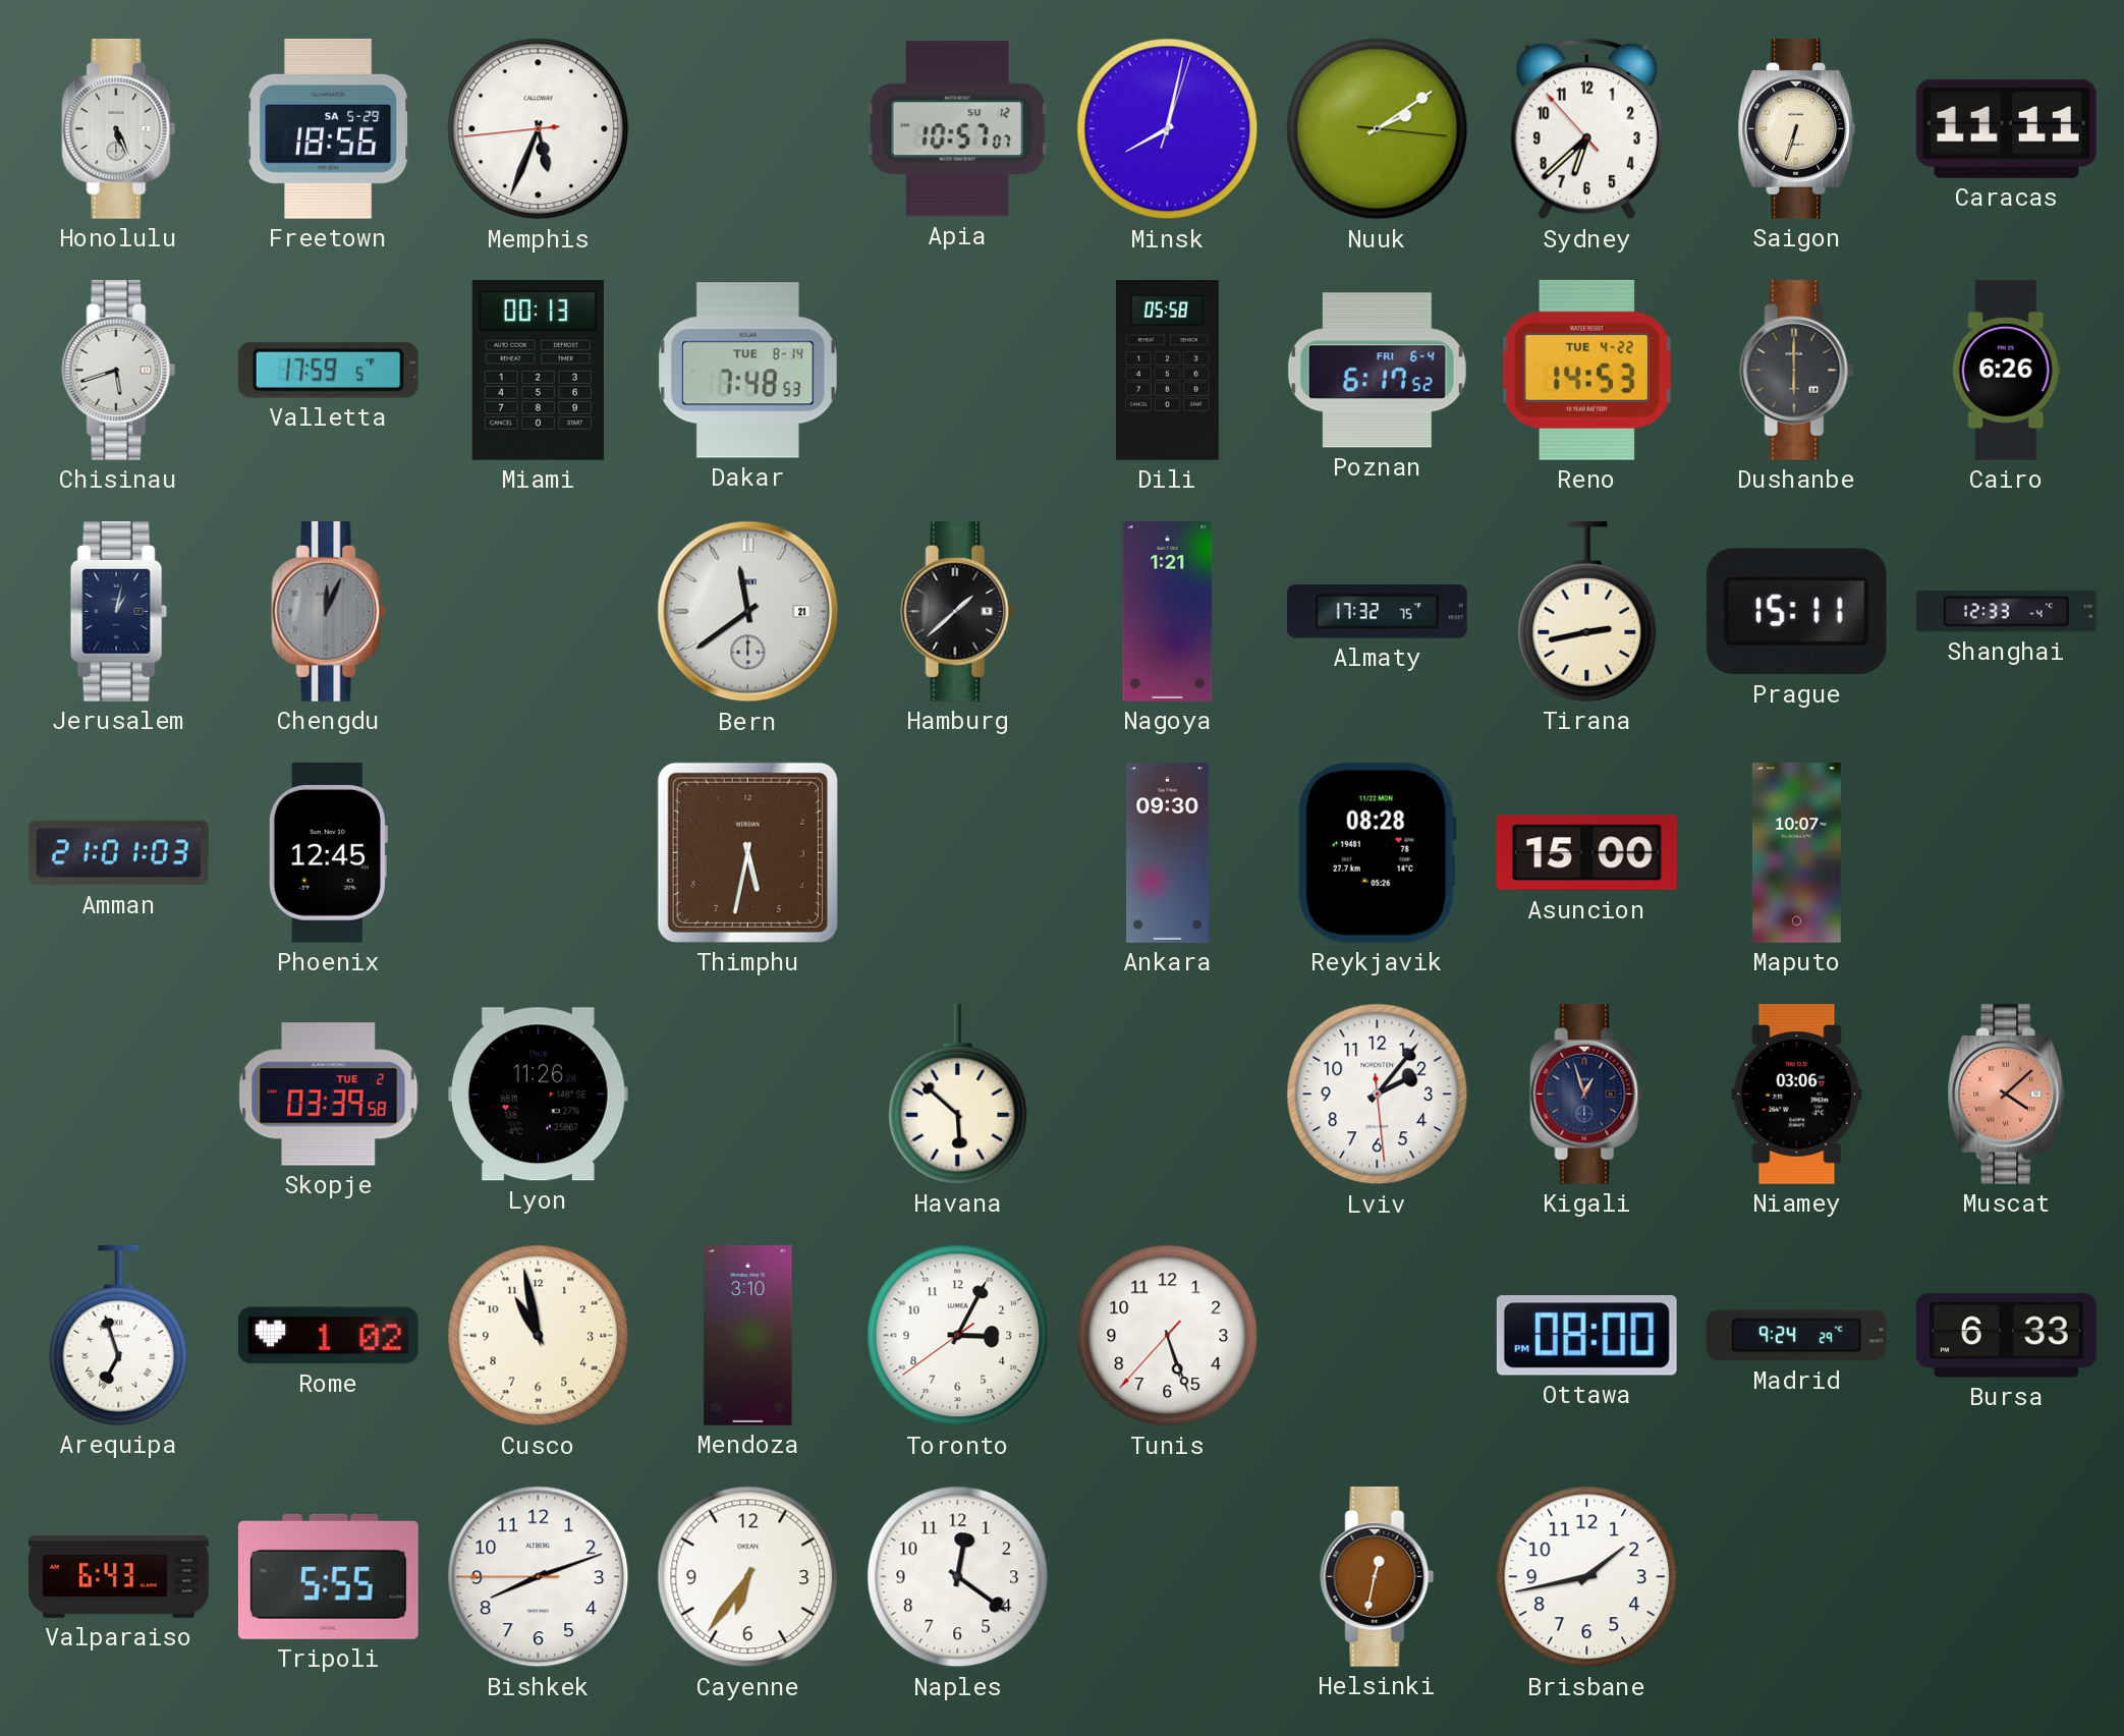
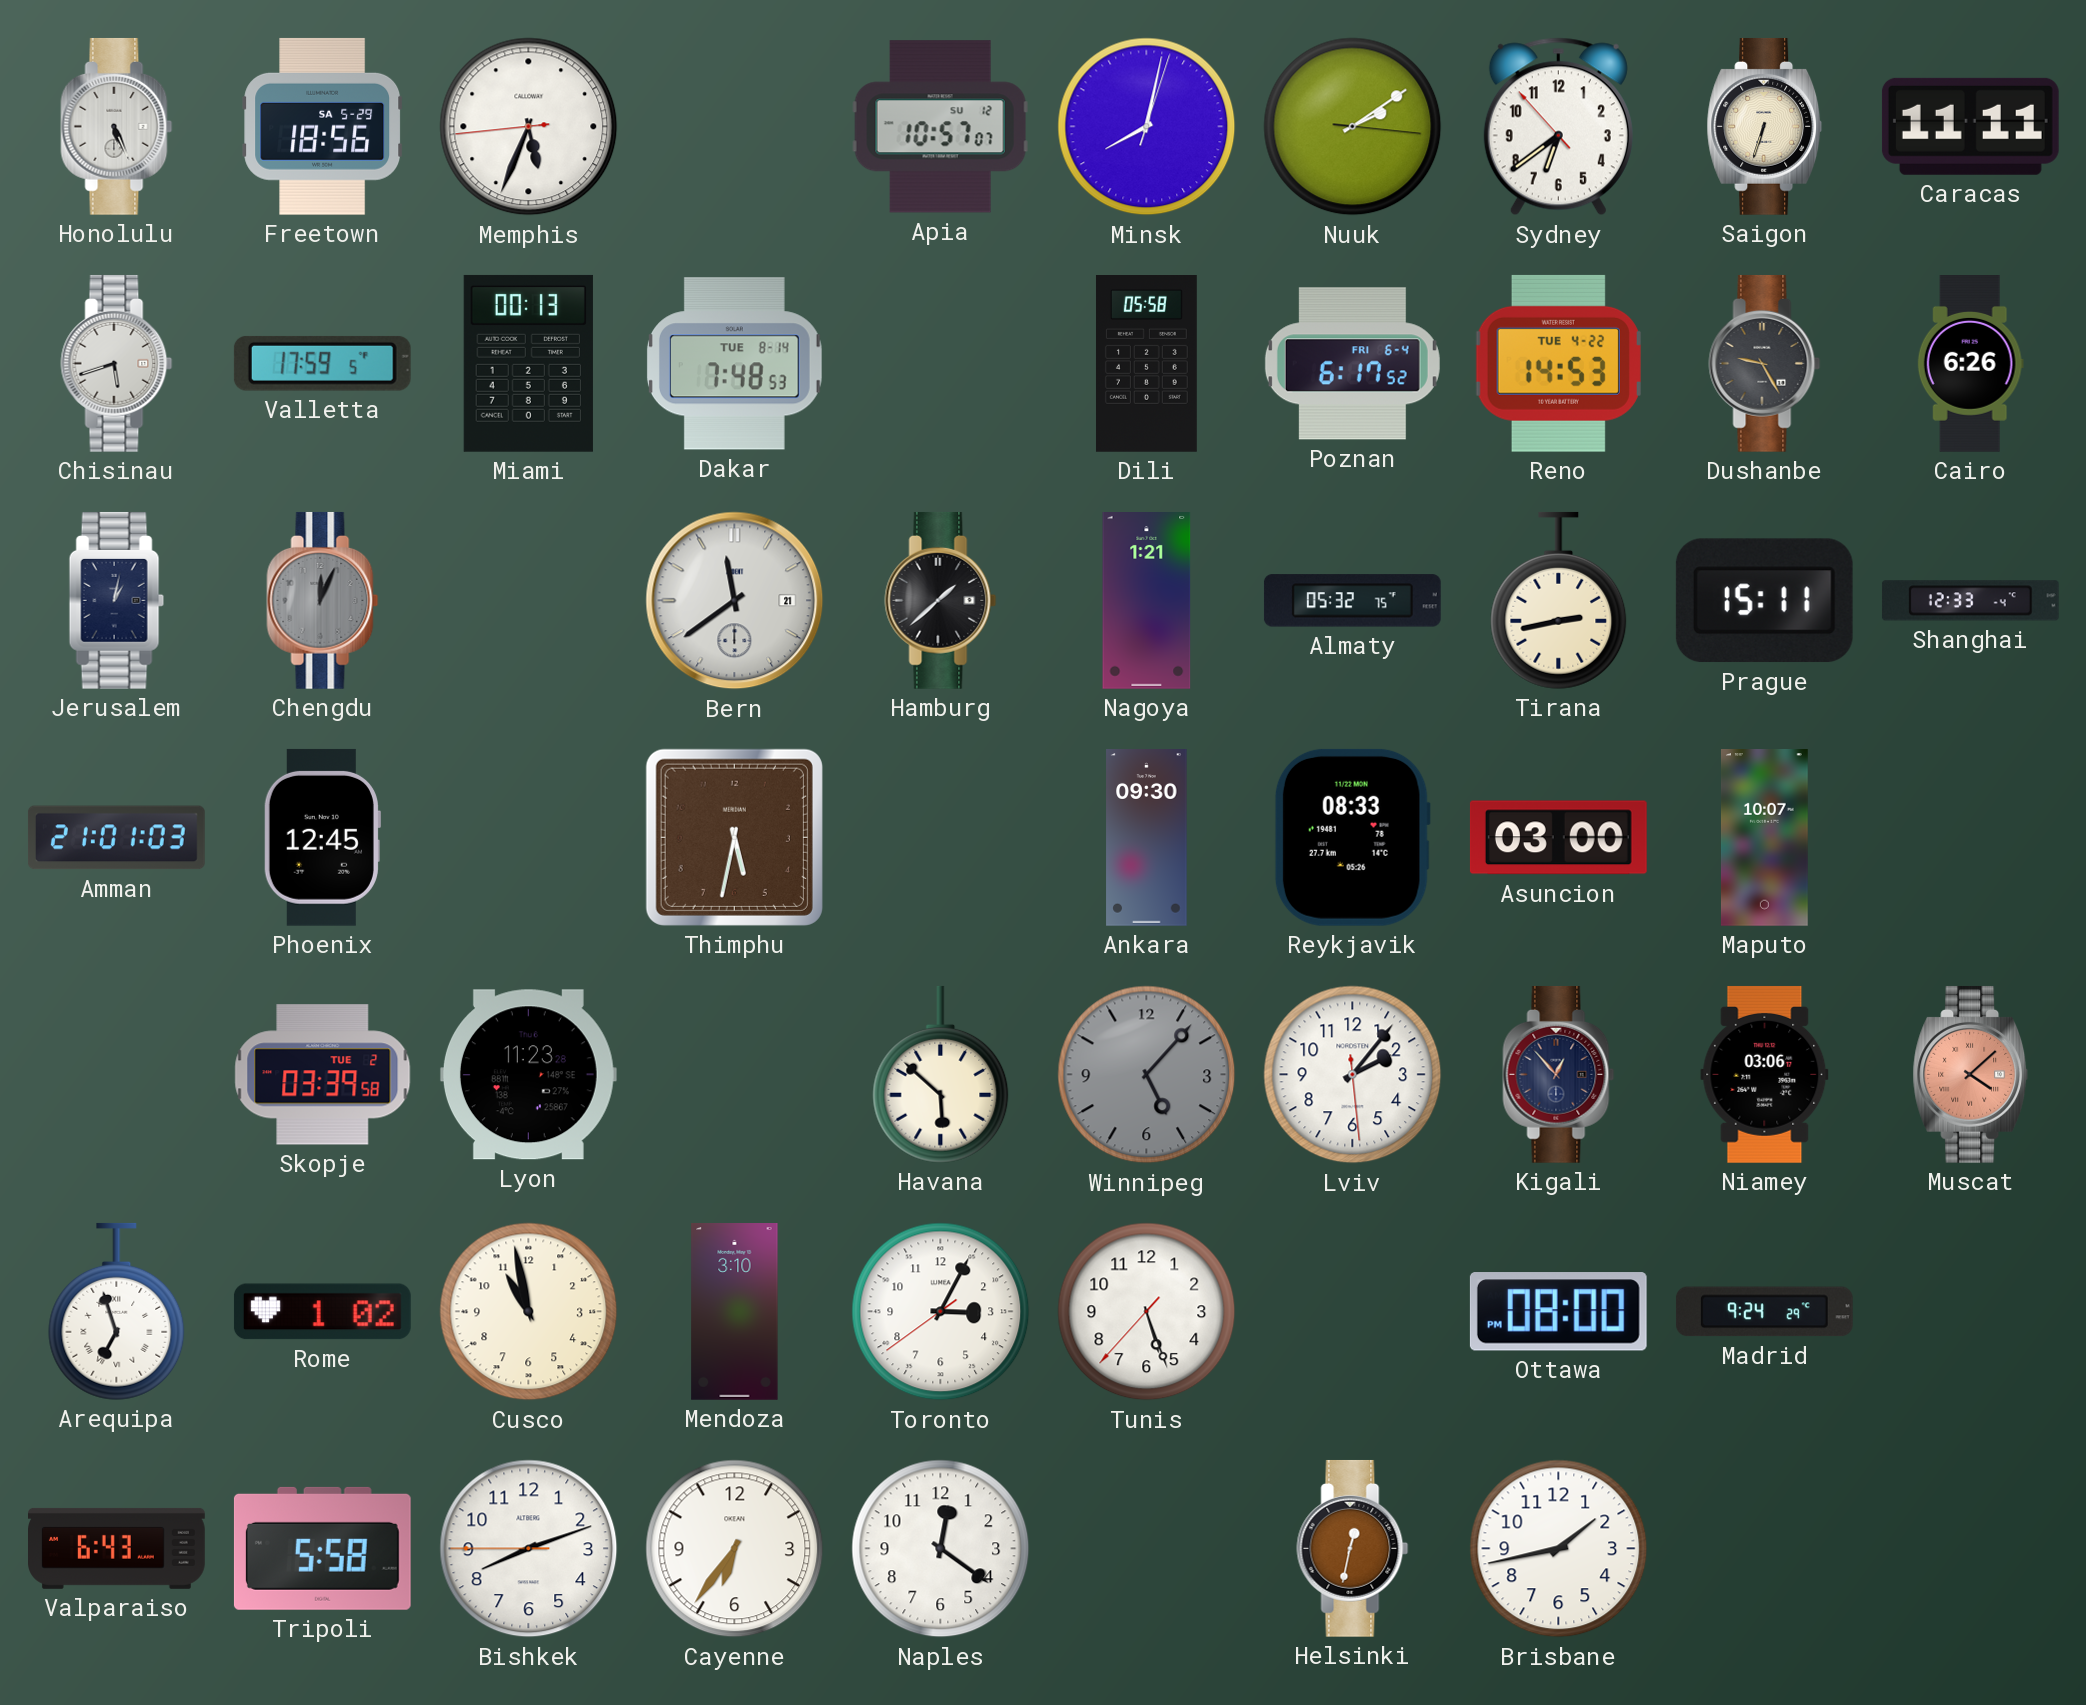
Sydney: 6:37 -> 6:38
Dushanbe: 6:00 -> 9:25
Almaty: 17:32 -> 05:32
Reykjavik: 08:28 -> 08:33
Asuncion: 15:00 -> 03:00
Lyon: 11:26 -> 11:23
Winnipeg: none -> 5:07
Kigali: 12:57 -> 12:53
Bursa: 6:33 -> none
Tripoli: 5:55 -> 5:58
